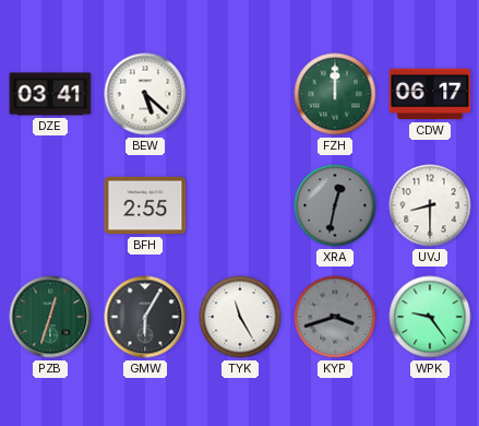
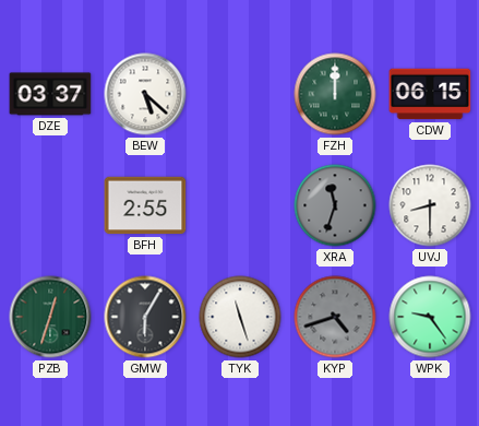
DZE: 03:41 -> 03:37
CDW: 06:17 -> 06:15
XRA: 12:32 -> 11:33
TYK: 11:25 -> 11:27
KYP: 3:42 -> 4:42
